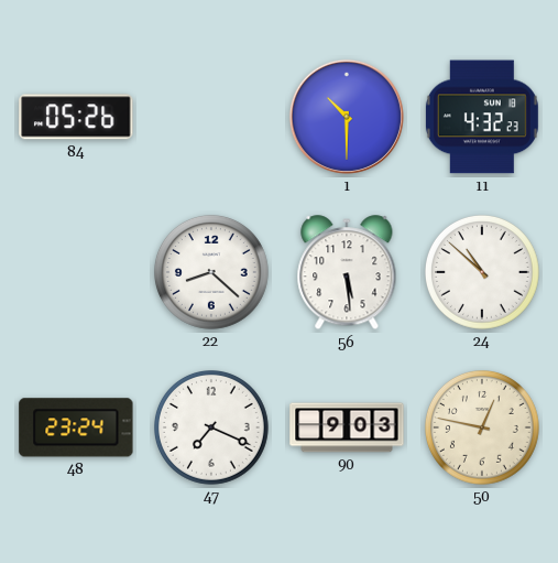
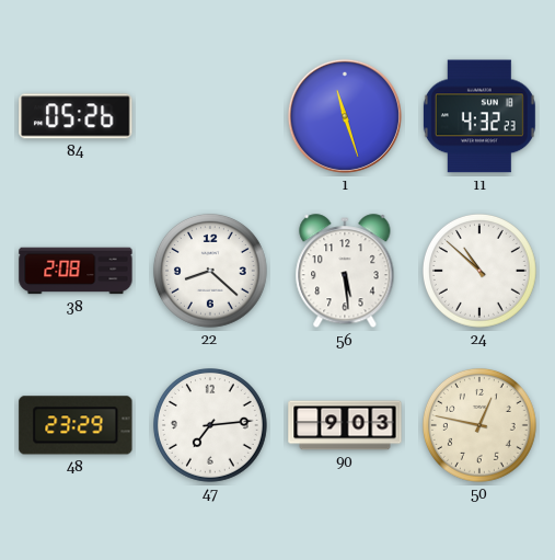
1: 10:30 -> 11:27
38: none -> 2:08
48: 23:24 -> 23:29
47: 7:19 -> 7:14
